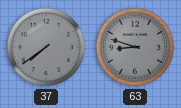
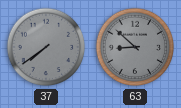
63: 8:48 -> 8:52
